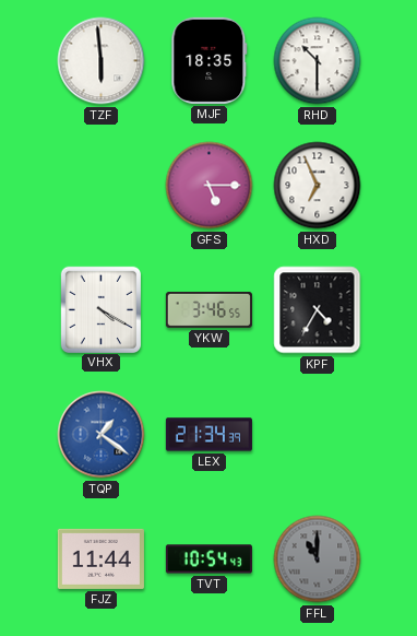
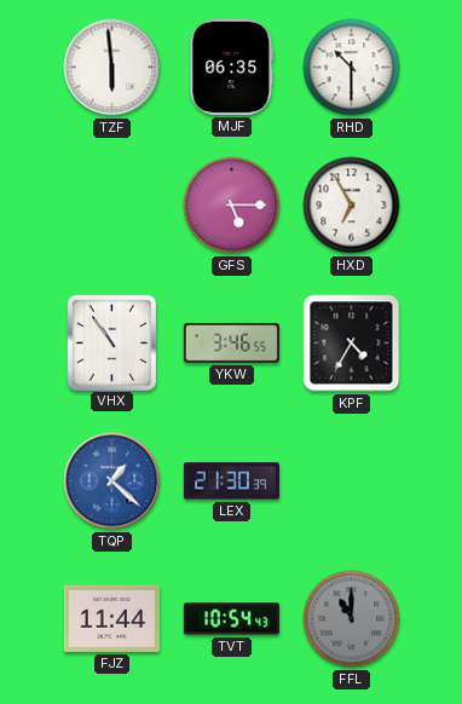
MJF: 18:35 -> 06:35
HXD: 6:56 -> 6:55
VHX: 4:20 -> 10:54
TQP: 1:21 -> 1:22
LEX: 21:34 -> 21:30
